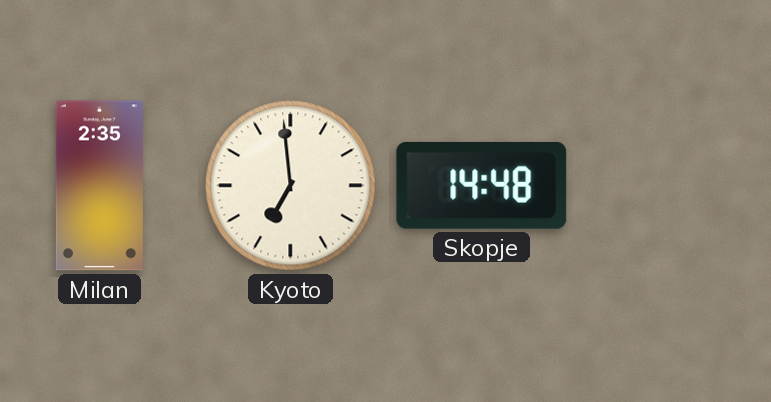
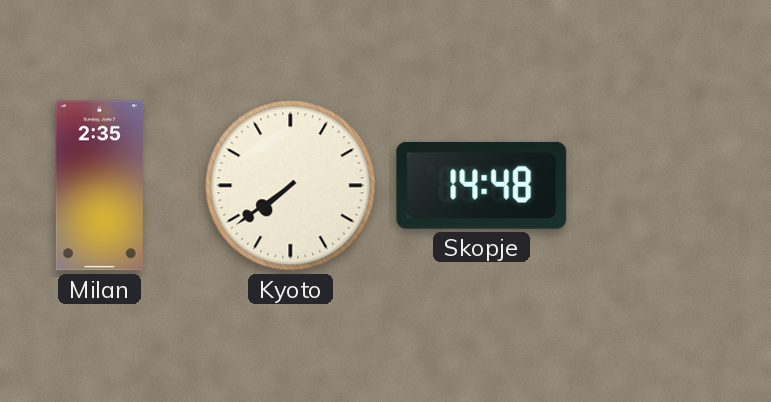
Kyoto: 6:59 -> 7:39
